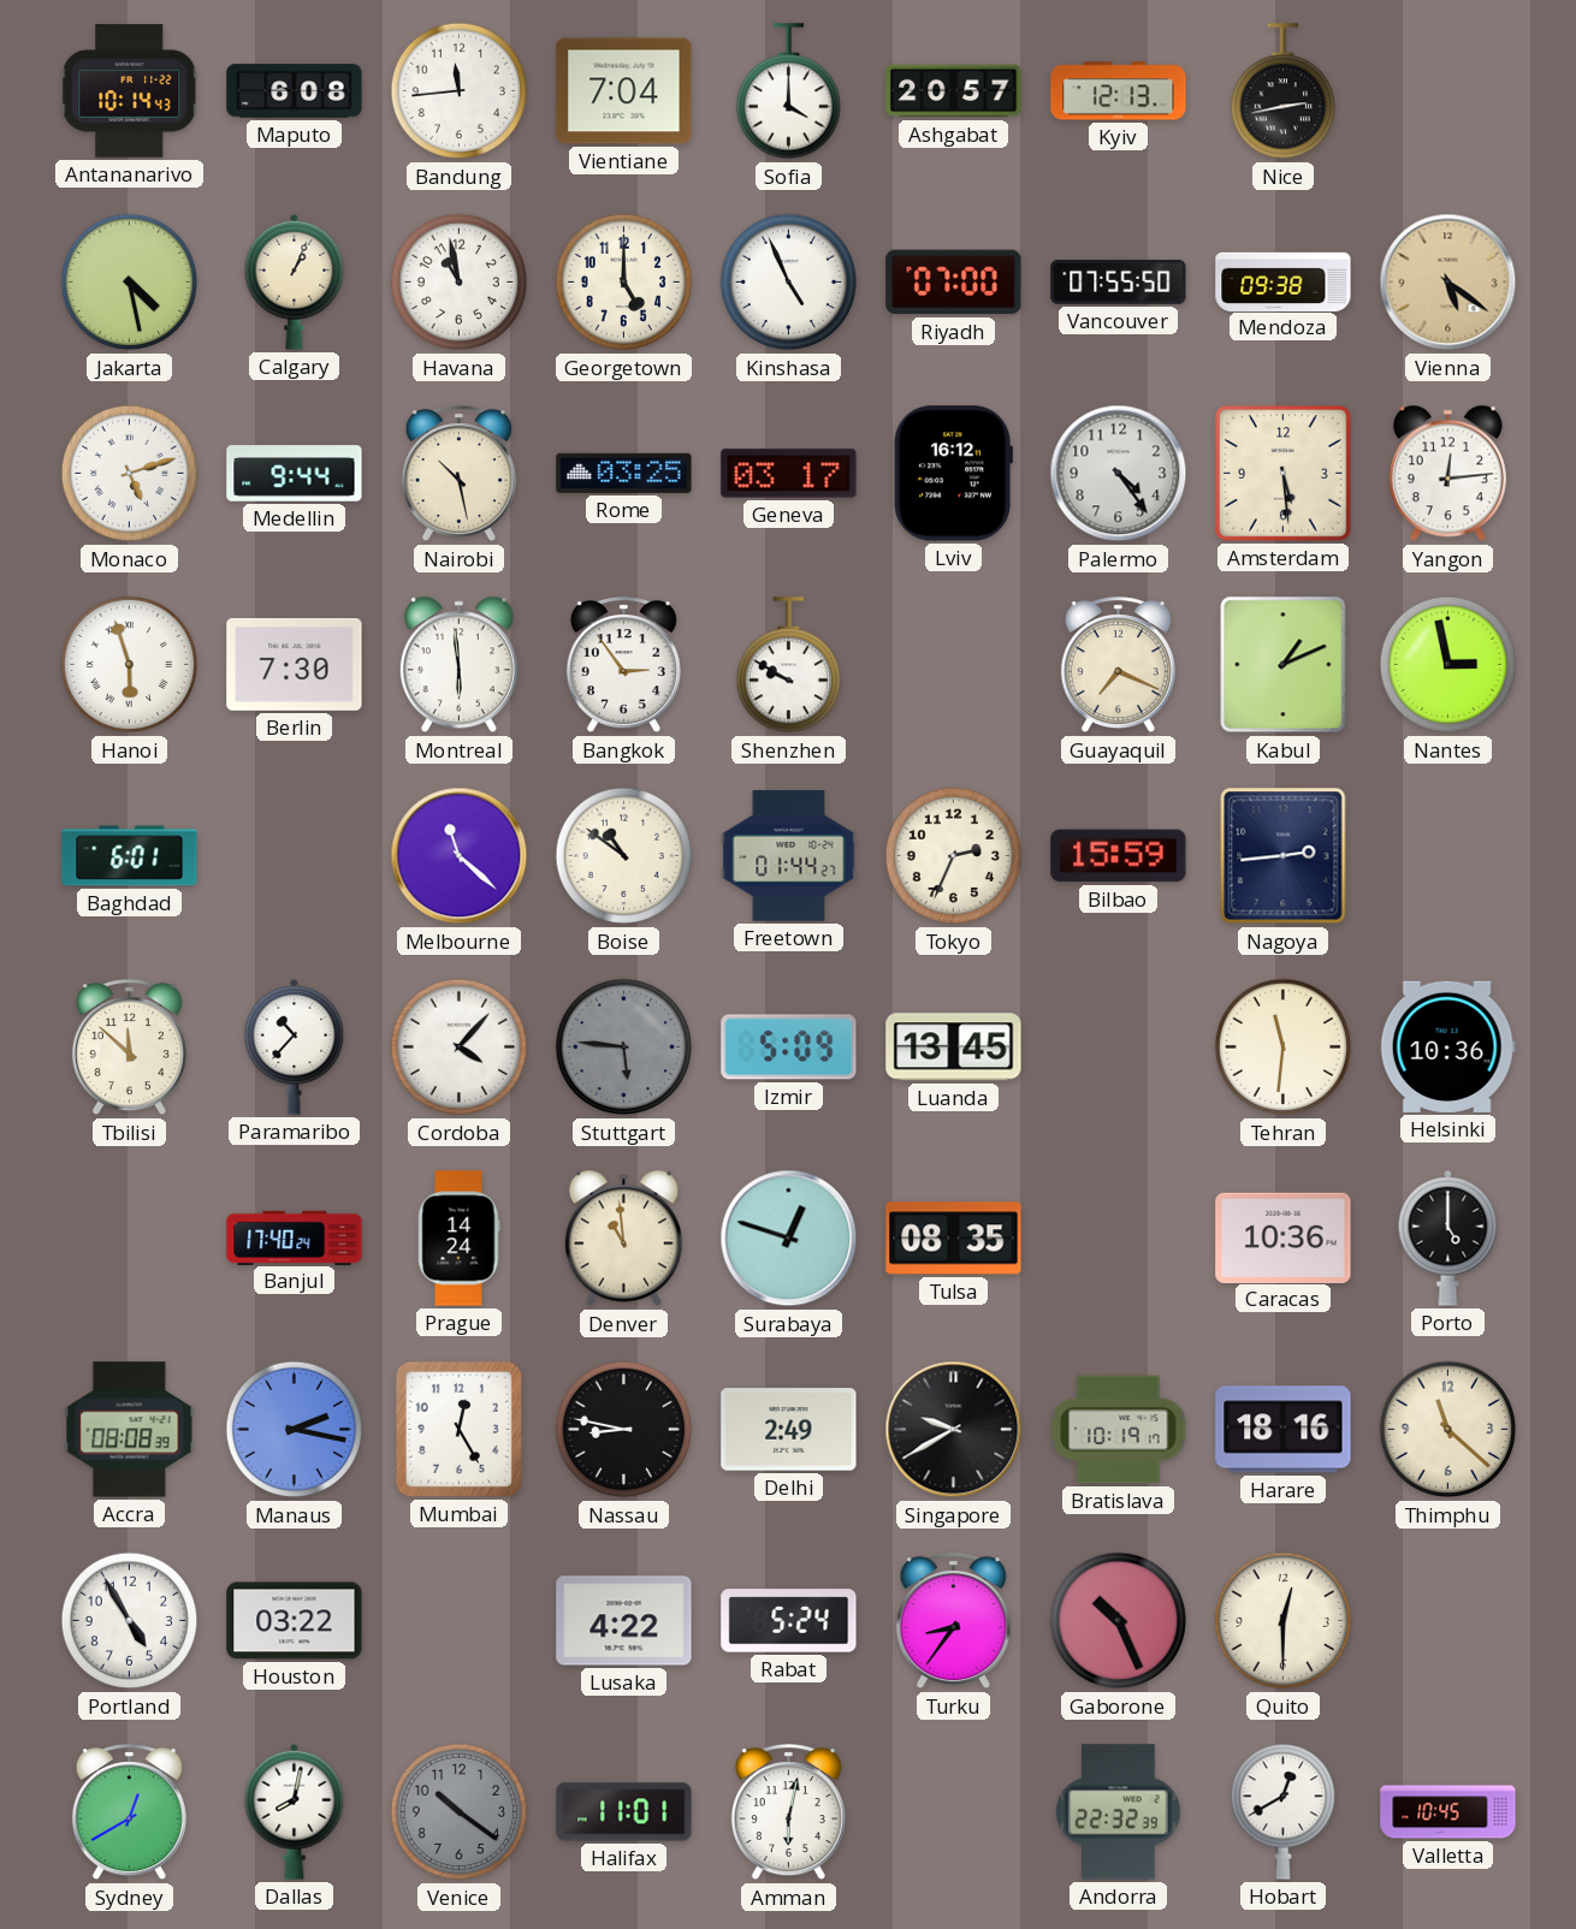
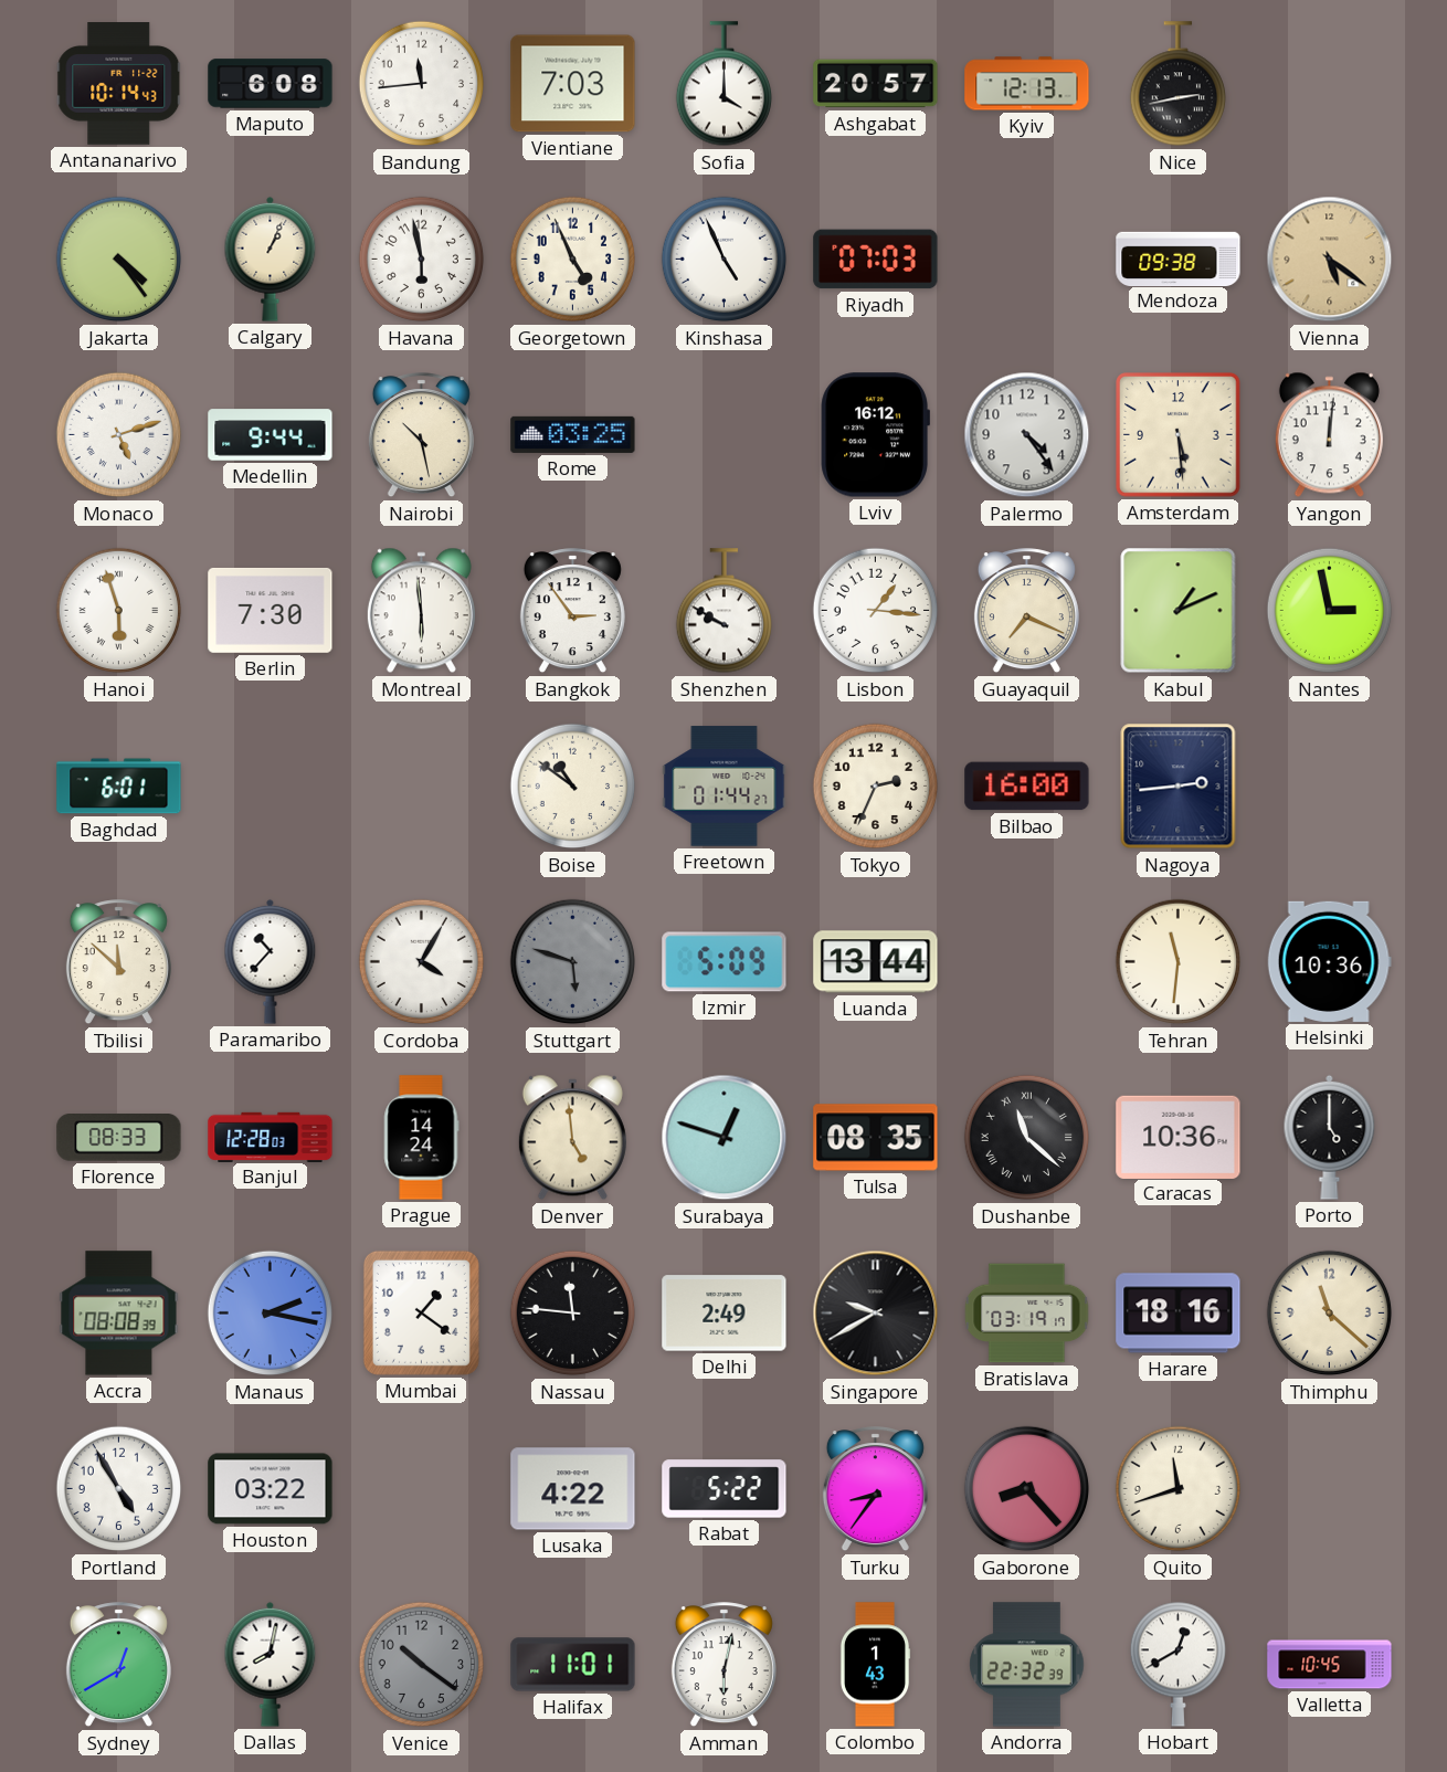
Vientiane: 7:04 -> 7:03
Jakarta: 4:28 -> 4:24
Havana: 10:58 -> 5:58
Georgetown: 5:00 -> 4:56
Riyadh: 07:00 -> 07:03
Vancouver: 07:55 -> none
Geneva: 03:17 -> none
Yangon: 12:14 -> 12:01
Lisbon: none -> 1:16
Melbourne: 11:22 -> none
Bilbao: 15:59 -> 16:00
Cordoba: 4:07 -> 4:05
Stuttgart: 5:46 -> 5:48
Luanda: 13:45 -> 13:44
Florence: none -> 08:33
Banjul: 17:40 -> 12:28
Denver: 10:59 -> 4:59
Dushanbe: none -> 11:22
Mumbai: 12:25 -> 1:21
Nassau: 8:47 -> 11:46
Bratislava: 10:19 -> 03:19
Rabat: 5:24 -> 5:22
Gaborone: 10:26 -> 8:23
Quito: 12:30 -> 11:42
Colombo: none -> 1:43
